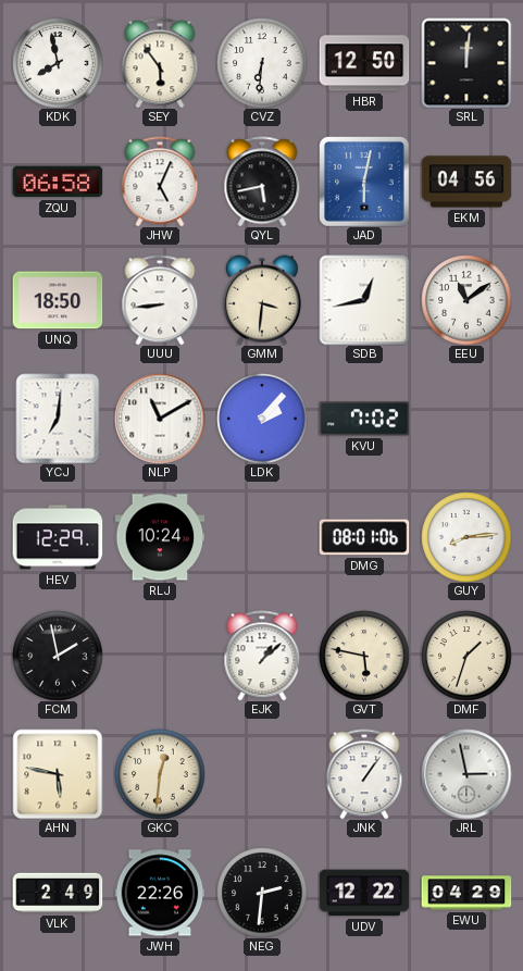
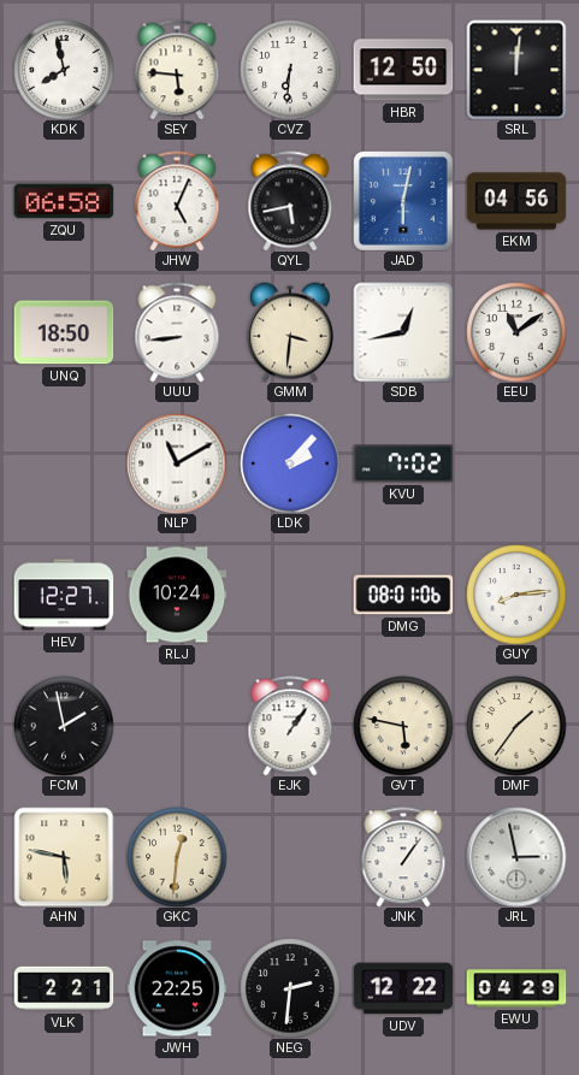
SEY: 5:54 -> 5:46
YCJ: 7:01 -> none
HEV: 12:29 -> 12:27
EJK: 1:08 -> 1:06
DMF: 1:33 -> 1:36
VLK: 2:49 -> 2:21
JWH: 22:26 -> 22:25
